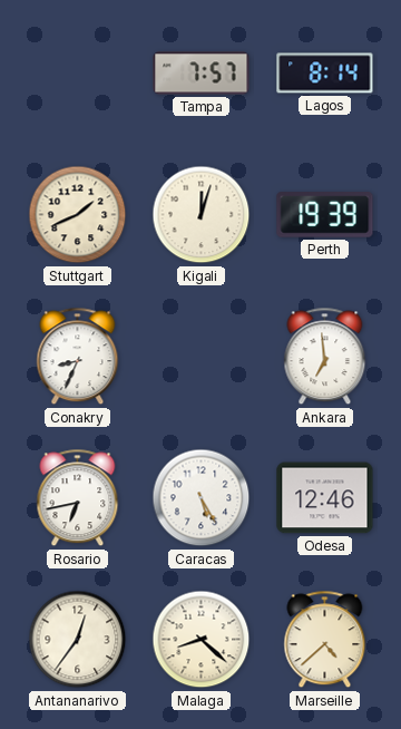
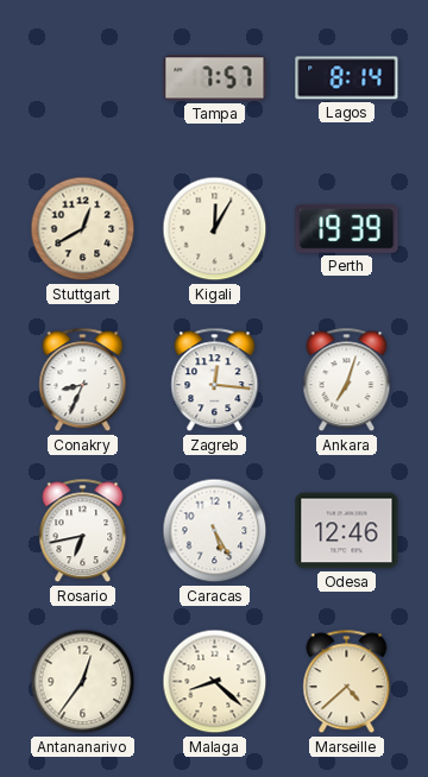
Stuttgart: 1:41 -> 12:40
Kigali: 12:03 -> 12:05
Zagreb: none -> 12:16
Ankara: 6:59 -> 7:03
